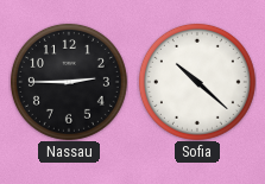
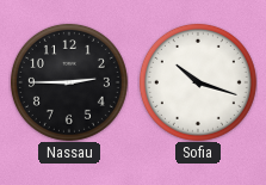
Sofia: 10:22 -> 10:18
